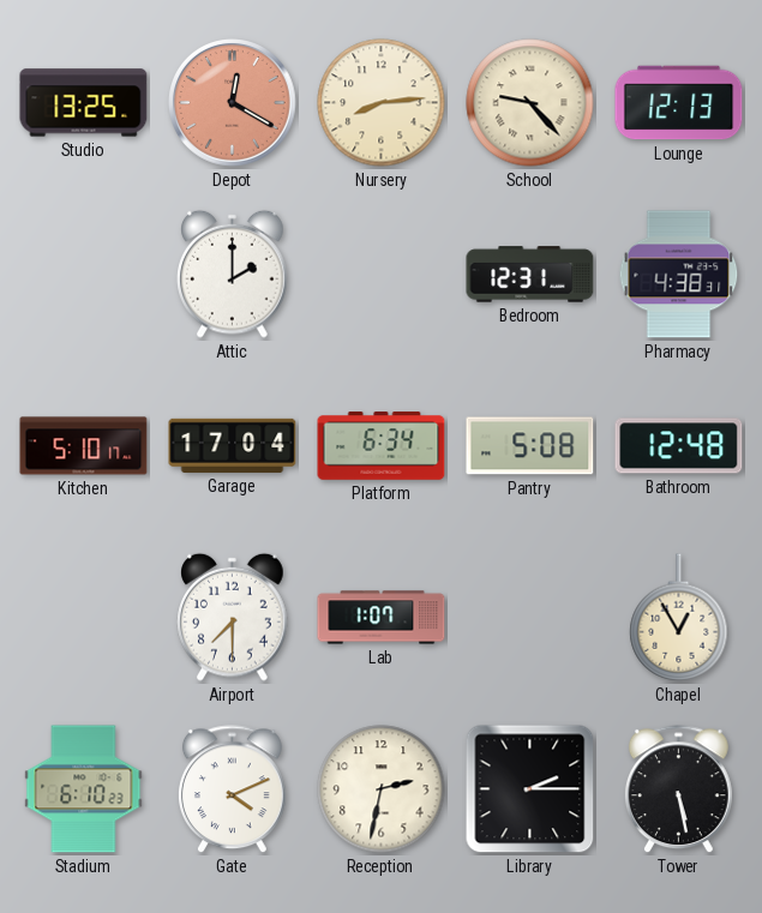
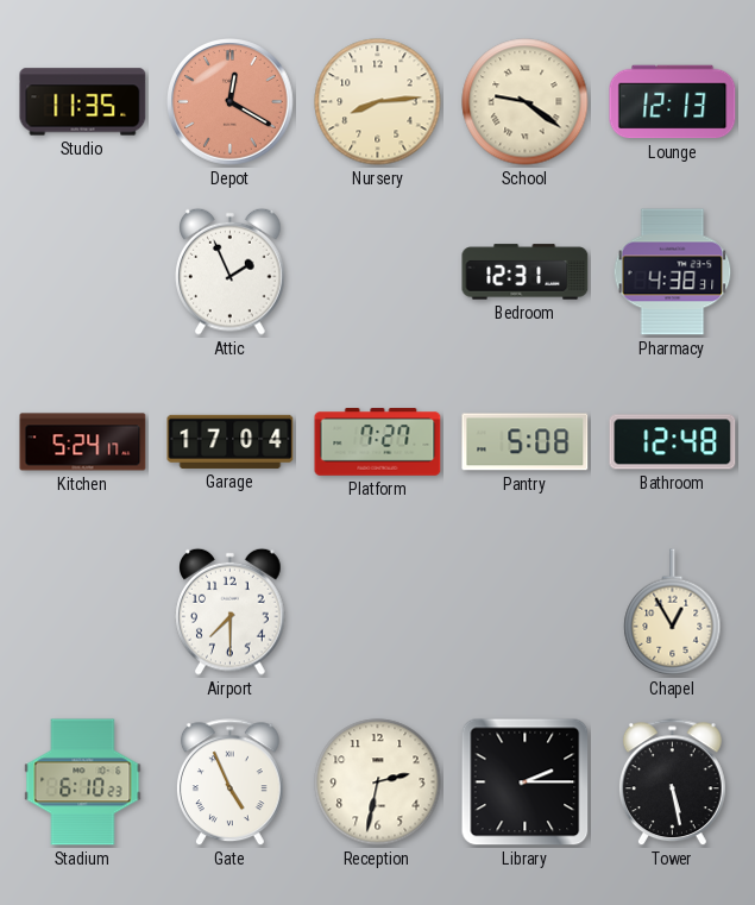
Studio: 13:25 -> 11:35
School: 9:23 -> 9:21
Attic: 2:00 -> 1:56
Kitchen: 5:10 -> 5:24
Platform: 6:34 -> 7:27
Lab: 1:07 -> none
Gate: 4:11 -> 4:56
